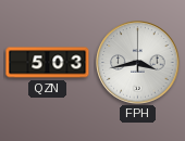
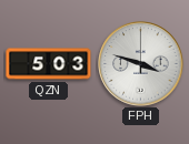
FPH: 3:43 -> 3:48
